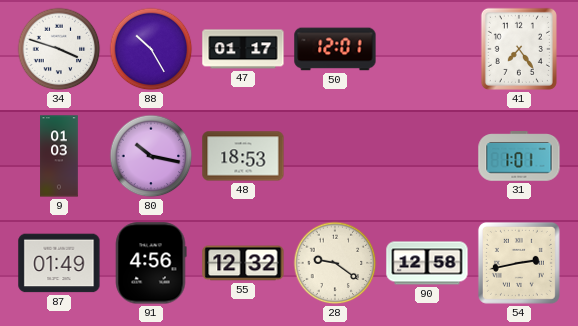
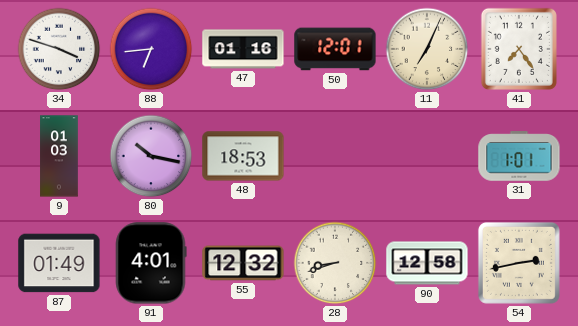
88: 10:25 -> 6:44
47: 01:17 -> 01:16
11: none -> 7:04
91: 4:56 -> 4:01
28: 9:21 -> 8:42
